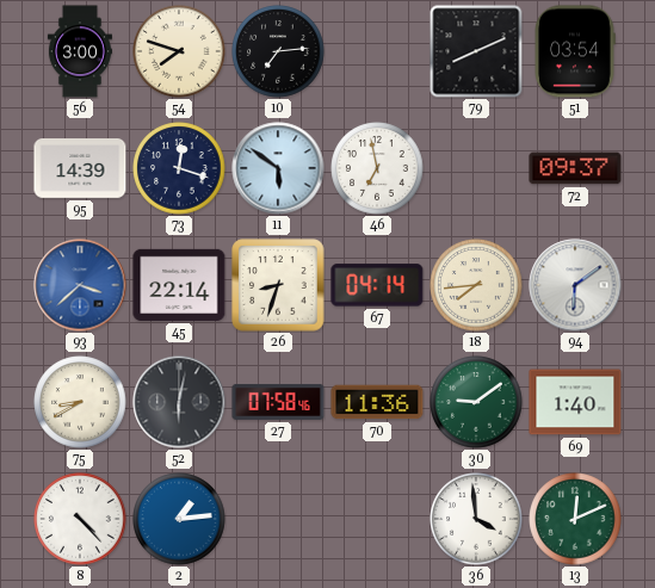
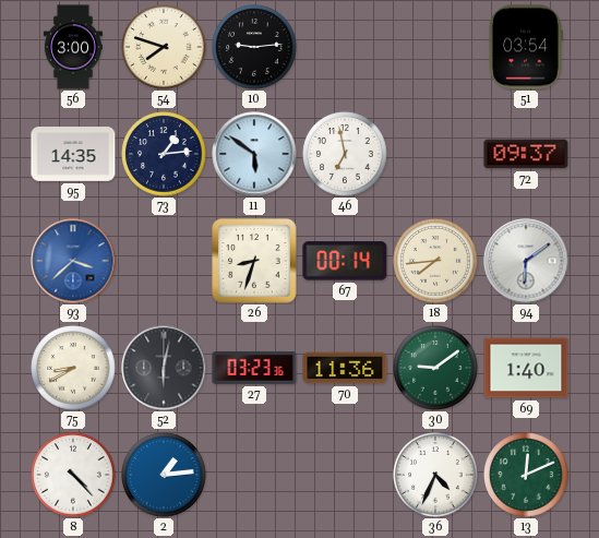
10: 7:14 -> 9:14
79: 8:11 -> none
95: 14:39 -> 14:35
73: 12:18 -> 1:14
45: 22:14 -> none
67: 04:14 -> 00:14
27: 07:58 -> 03:23
36: 3:59 -> 4:34
